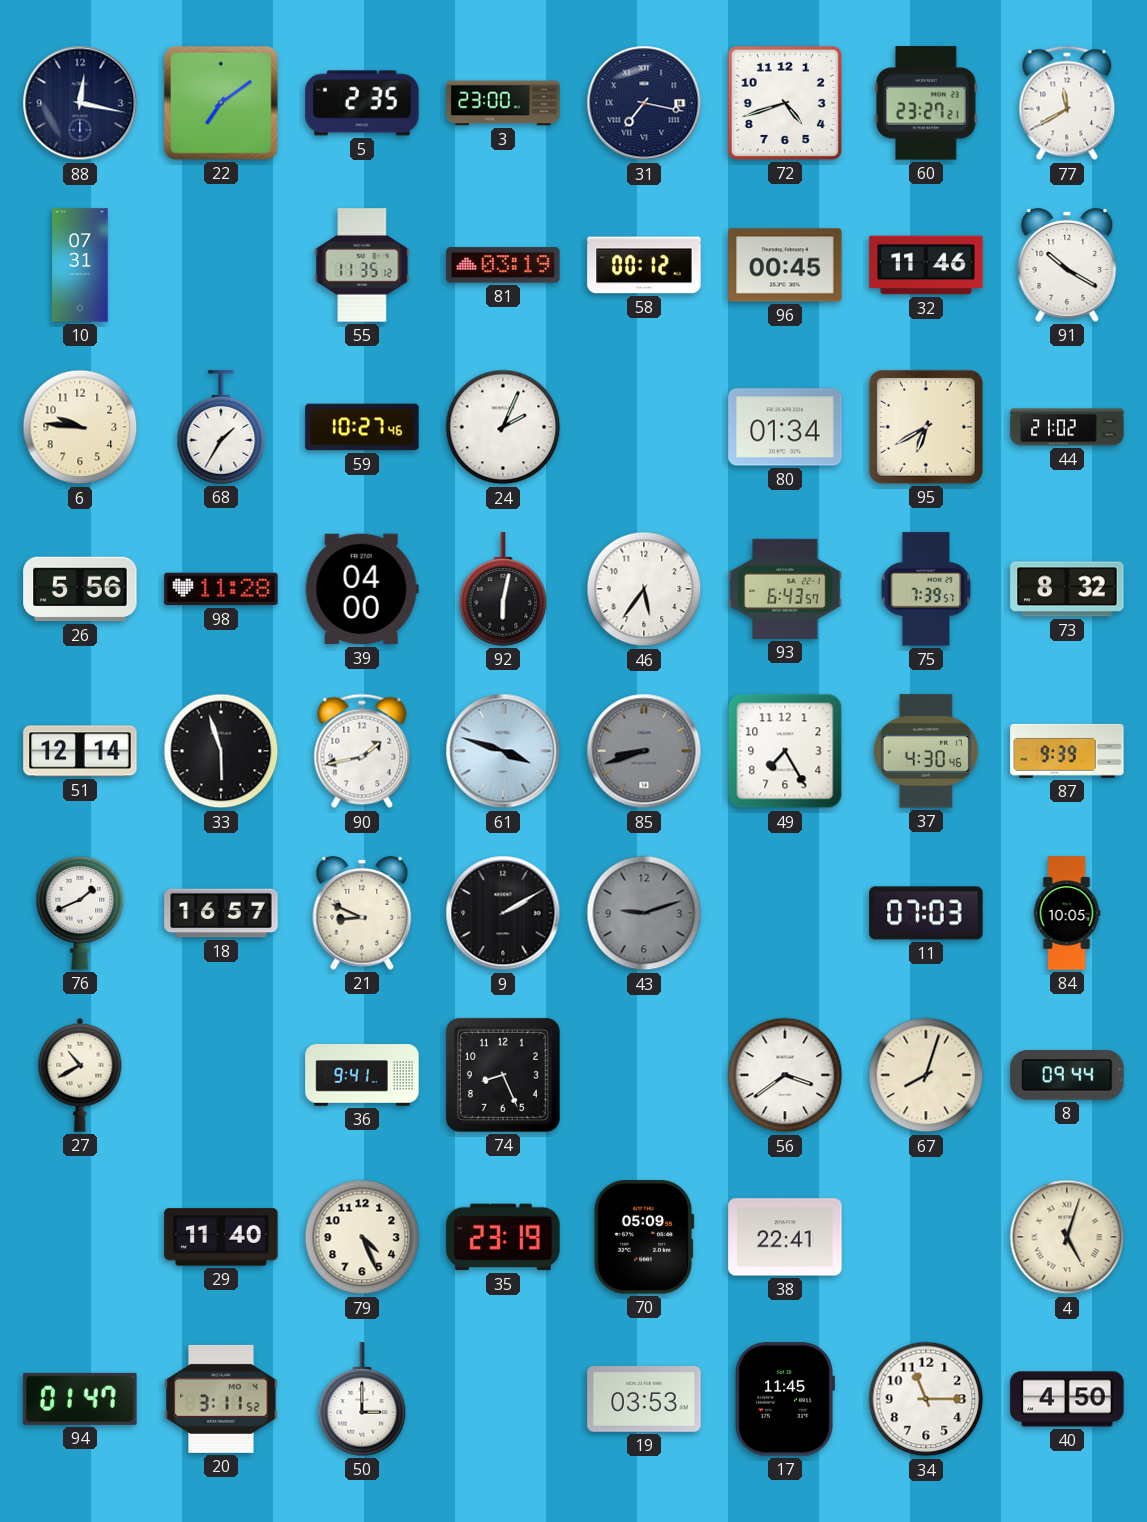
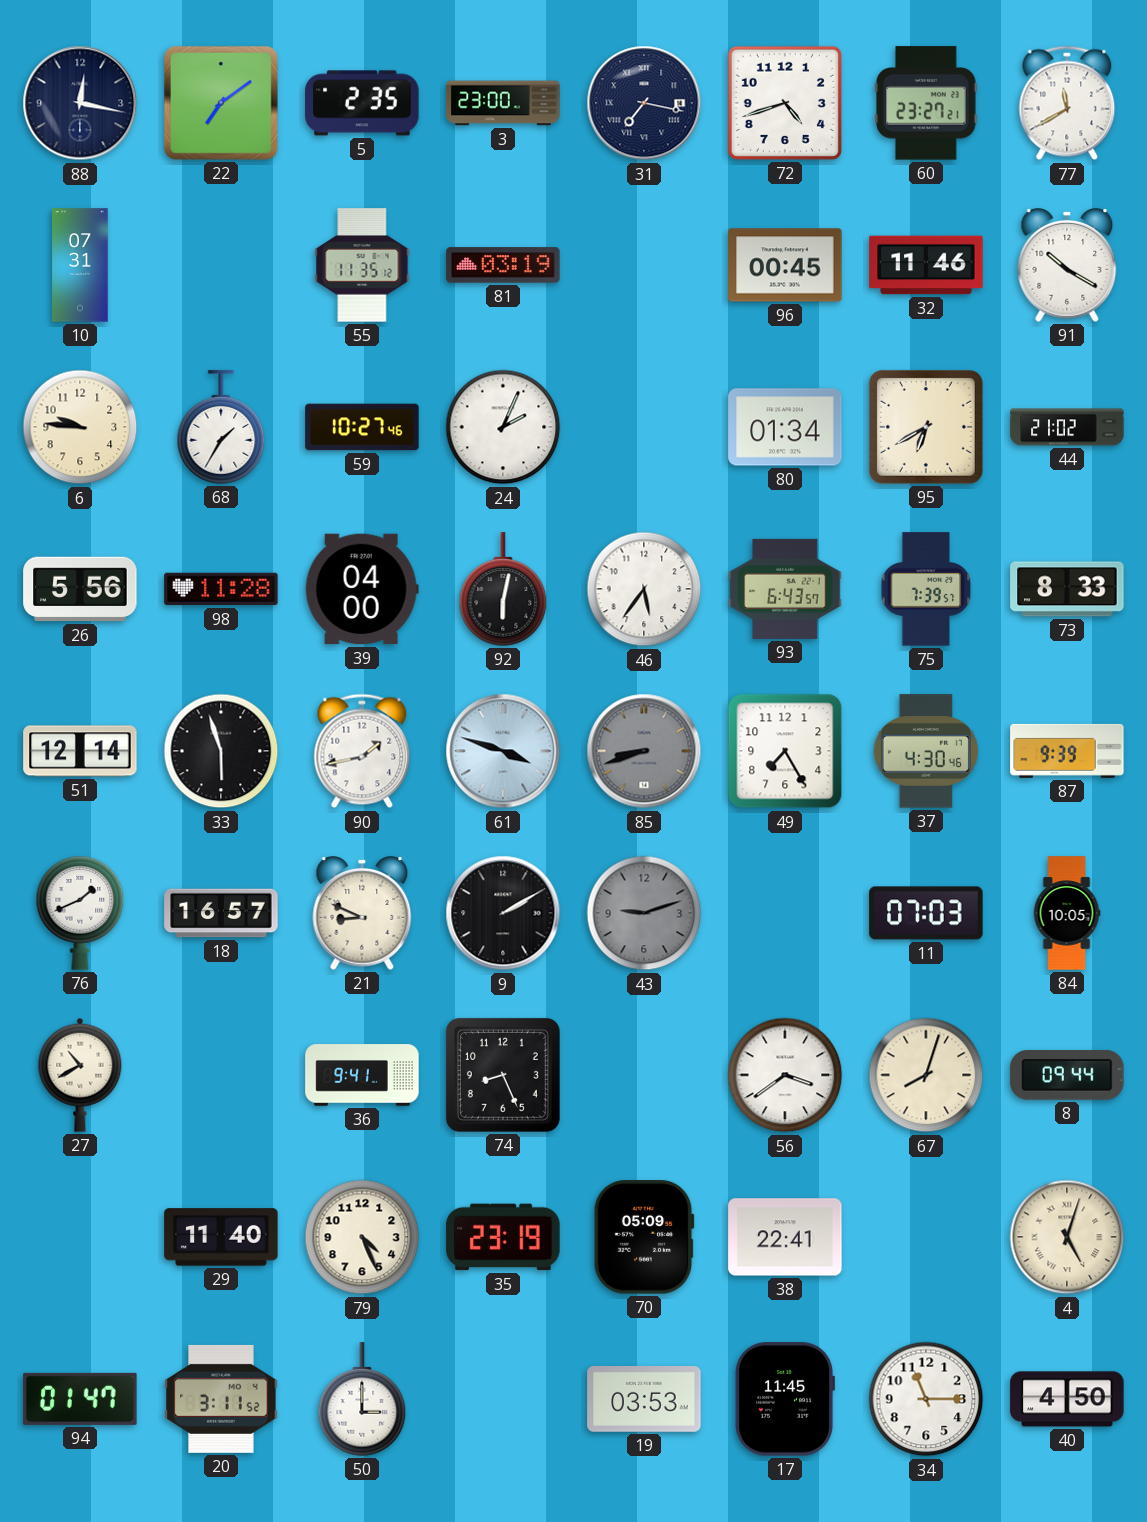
58: 00:12 -> none
73: 8:32 -> 8:33
